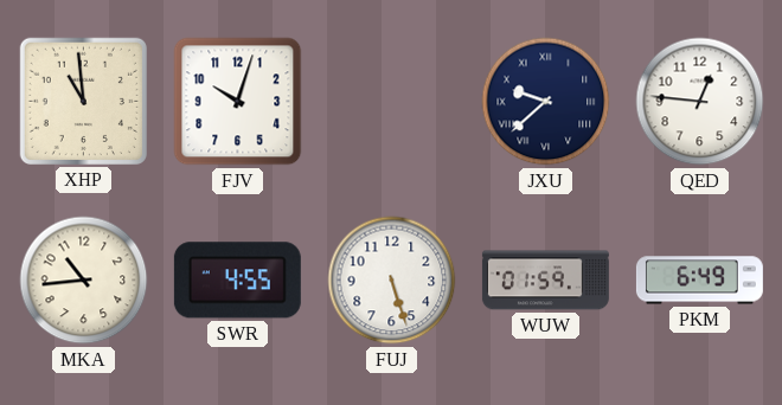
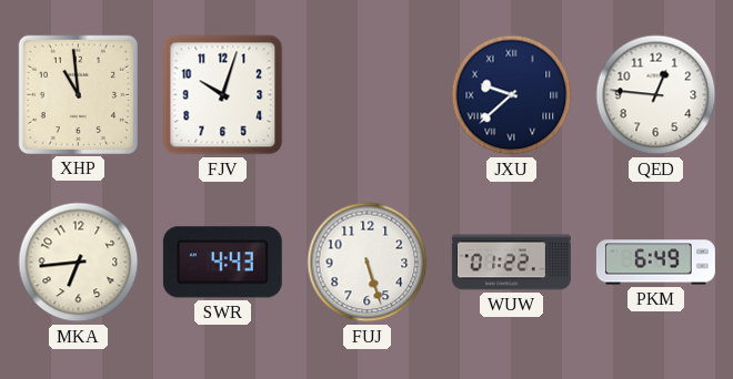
MKA: 10:44 -> 6:44
SWR: 4:55 -> 4:43
WUW: 01:59 -> 01:22
